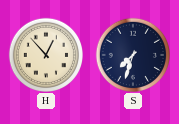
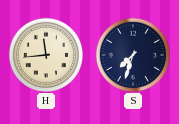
H: 12:53 -> 11:44
